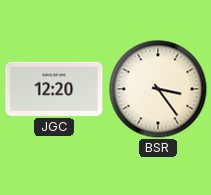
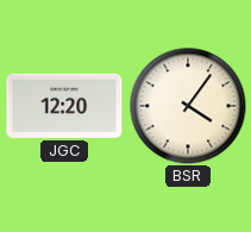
BSR: 3:24 -> 4:06
